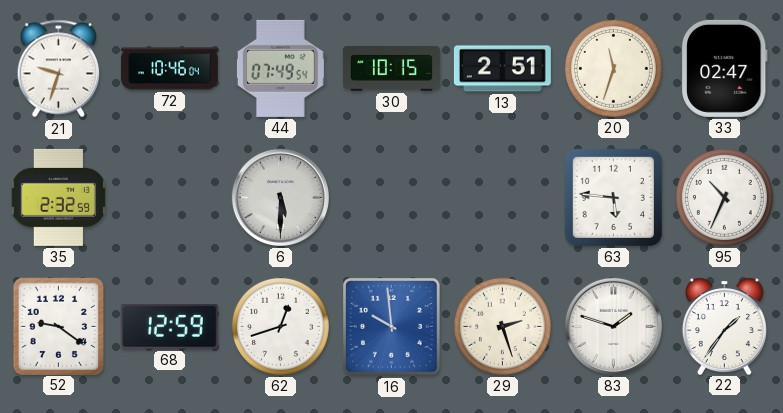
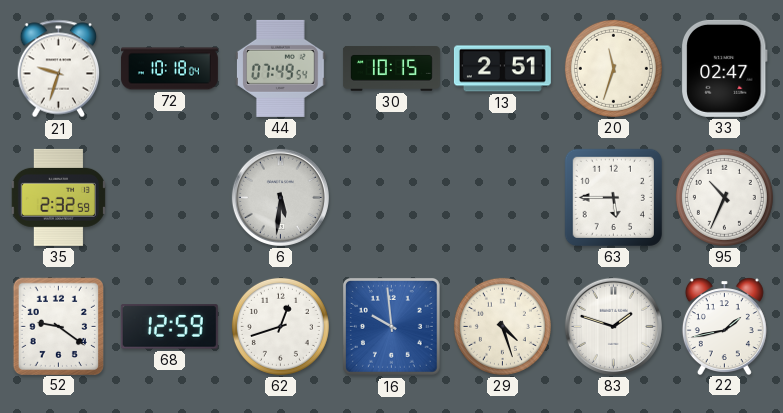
72: 10:46 -> 10:18
6: 5:30 -> 5:31
63: 5:46 -> 5:45
29: 2:27 -> 4:27
22: 1:36 -> 1:43
